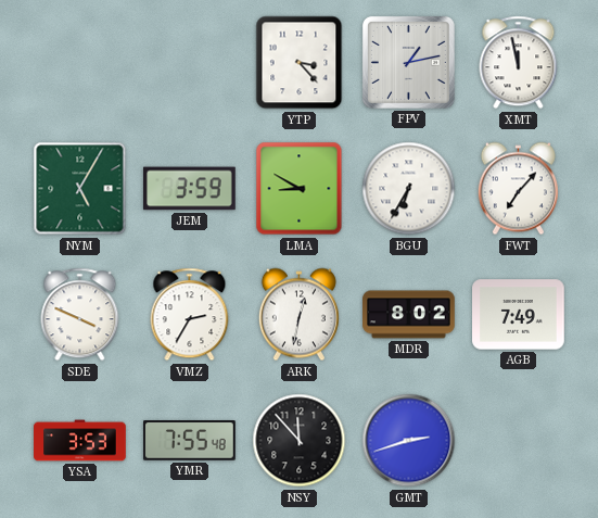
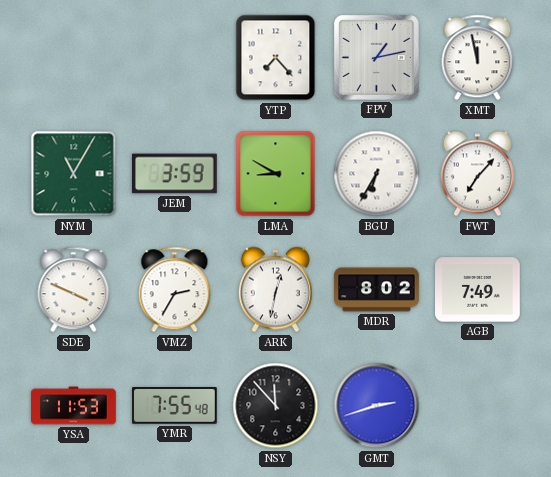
YTP: 3:23 -> 7:23
NYM: 5:05 -> 11:05
YSA: 3:53 -> 11:53
